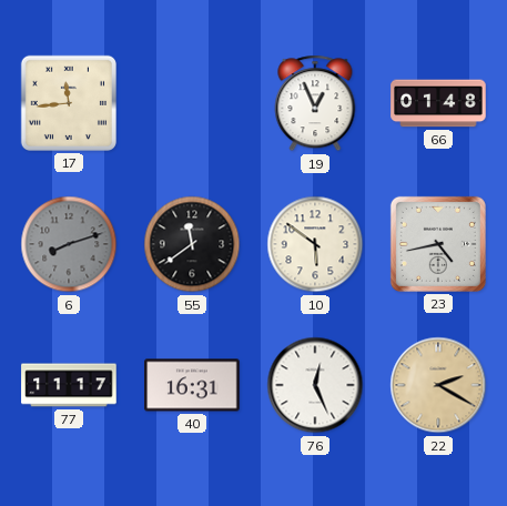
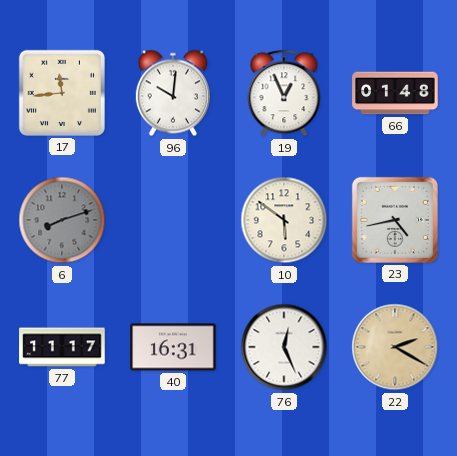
96: none -> 10:01
55: 11:39 -> none
